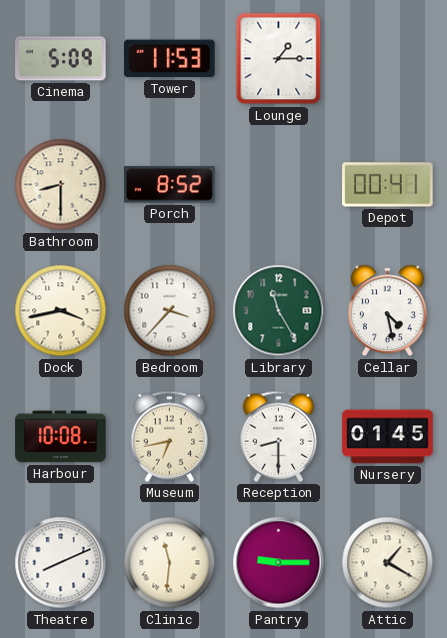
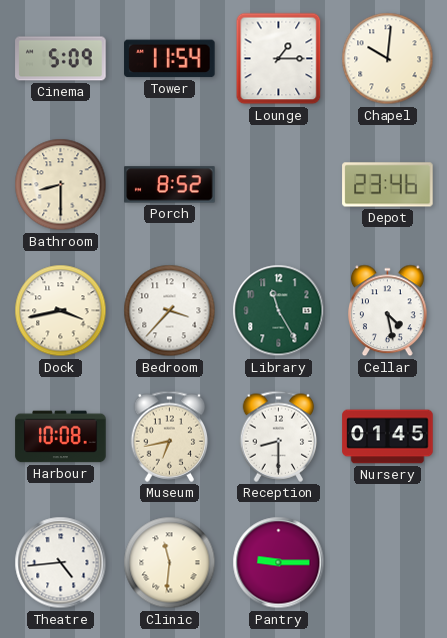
Tower: 11:53 -> 11:54
Chapel: none -> 10:01
Depot: 00:41 -> 23:46
Theatre: 8:11 -> 4:44
Attic: 1:20 -> none
